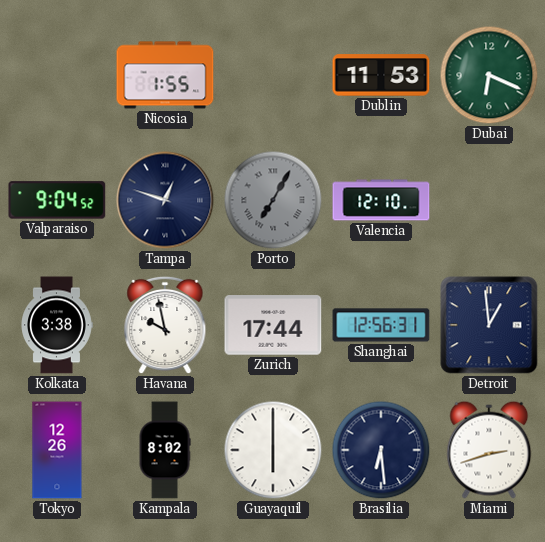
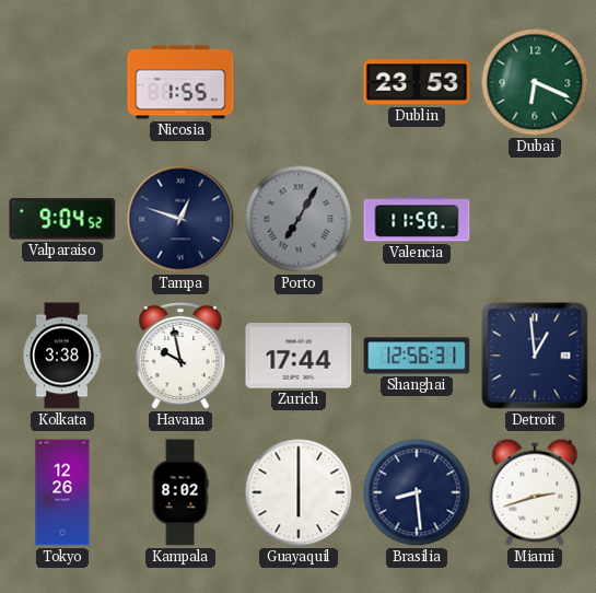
Dublin: 11:53 -> 23:53
Valencia: 12:10 -> 11:50
Brasilia: 6:29 -> 8:29
